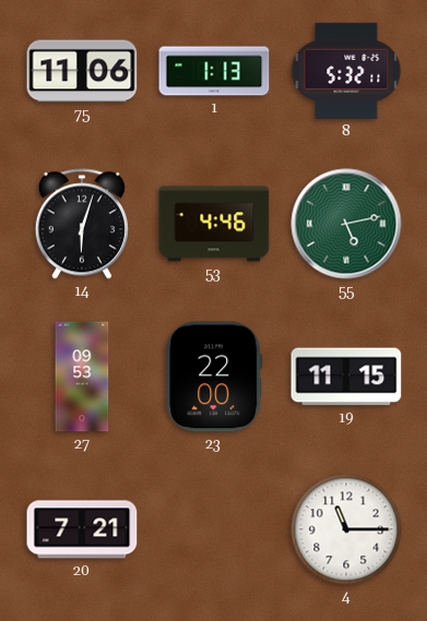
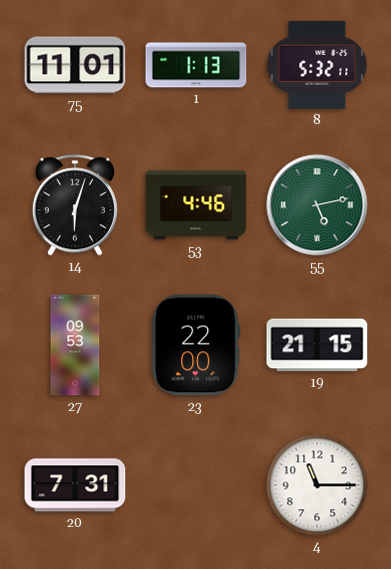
75: 11:06 -> 11:01
19: 11:15 -> 21:15
20: 7:21 -> 7:31
